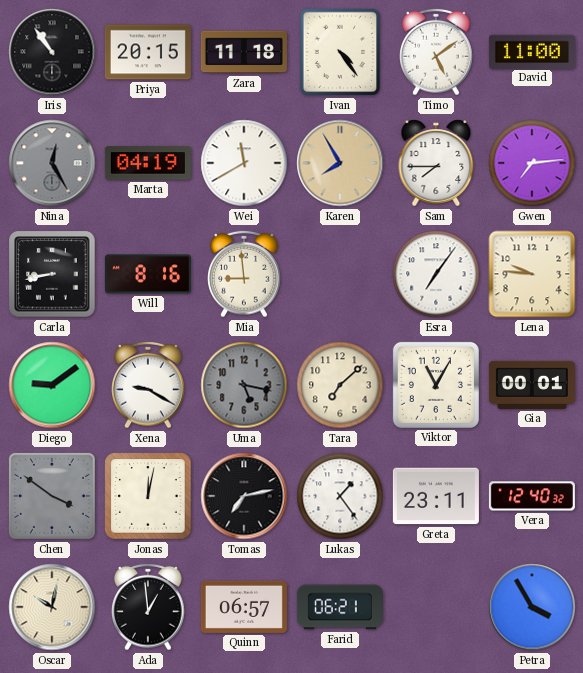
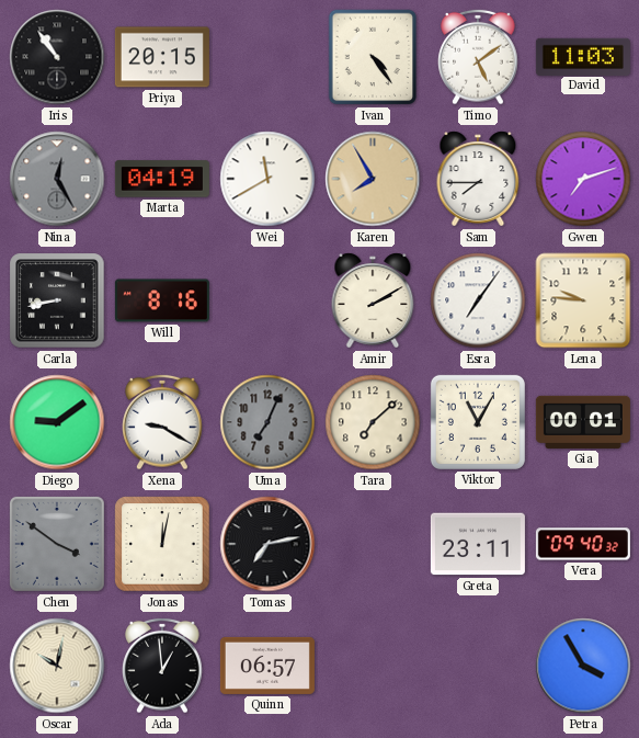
Zara: 11:18 -> none
David: 11:00 -> 11:03
Gwen: 7:14 -> 7:12
Mia: 8:59 -> none
Amir: none -> 2:10
Uma: 5:17 -> 7:04
Lukas: 1:24 -> none
Vera: 12:40 -> 09:40
Farid: 06:21 -> none
